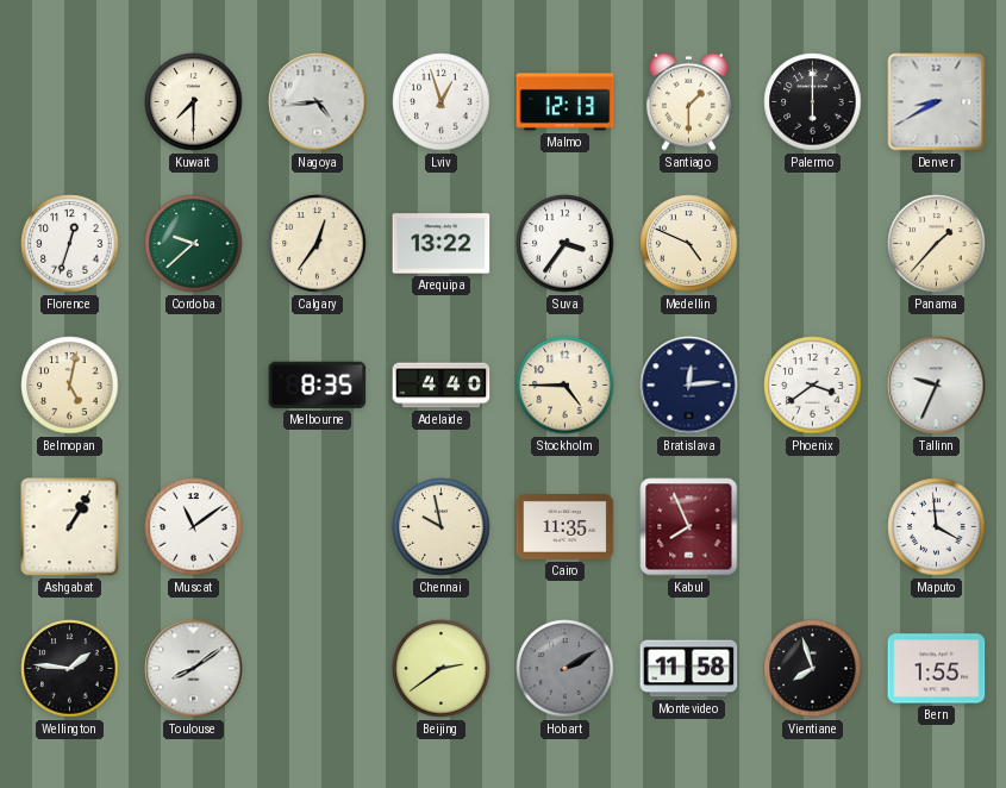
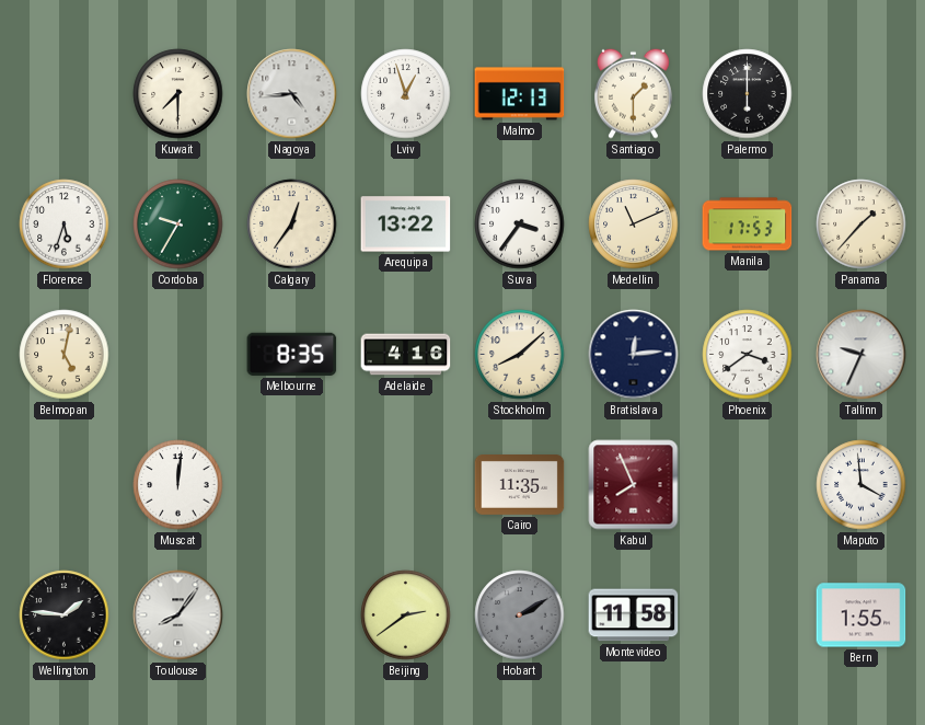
Denver: 8:40 -> none
Florence: 12:33 -> 5:33
Cordoba: 9:38 -> 9:35
Medellin: 4:49 -> 11:11
Manila: none -> 17:53
Adelaide: 4:40 -> 4:16
Stockholm: 4:45 -> 8:08
Ashgabat: 1:05 -> none
Muscat: 11:09 -> 12:01
Chennai: 9:58 -> none
Toulouse: 8:09 -> 8:06
Vientiane: 7:57 -> none
